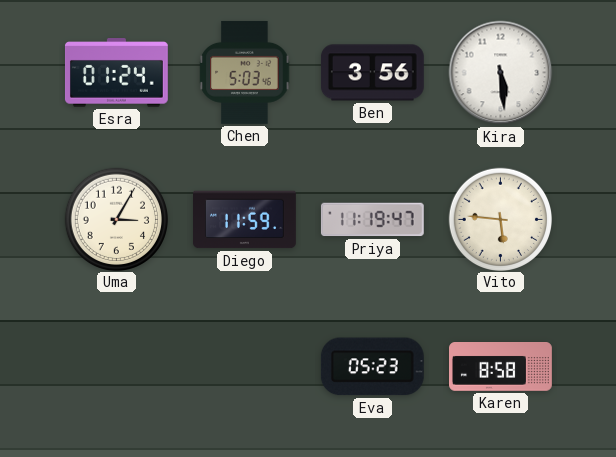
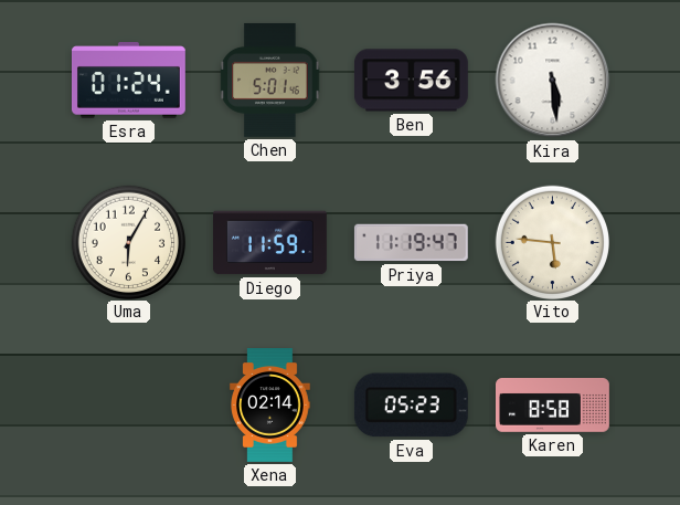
Chen: 5:03 -> 5:01
Uma: 3:05 -> 6:05
Xena: none -> 02:14
